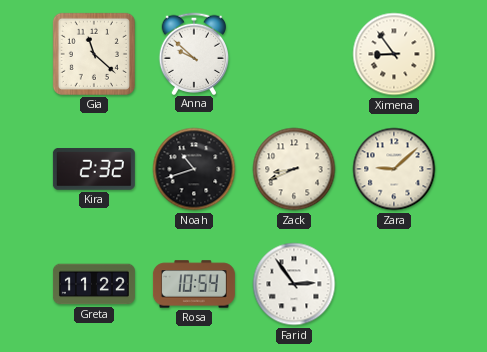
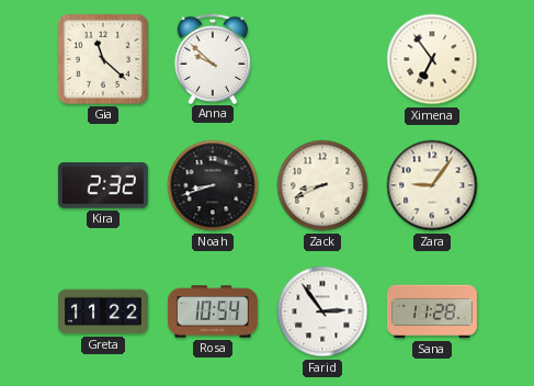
Ximena: 8:54 -> 6:54
Noah: 10:42 -> 8:42
Zara: 9:08 -> 9:06
Sana: none -> 11:28
